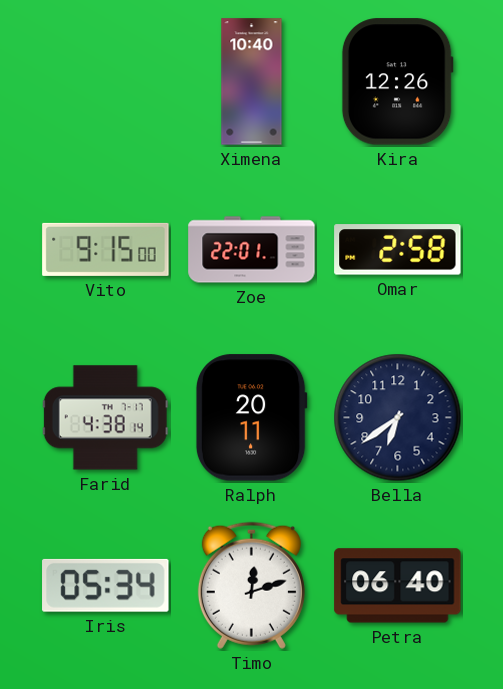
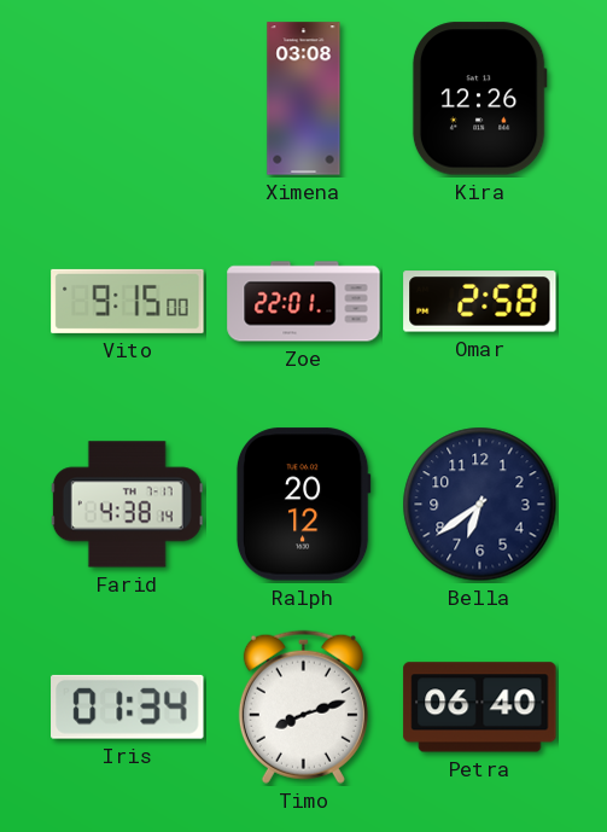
Ximena: 10:40 -> 03:08
Ralph: 20:11 -> 20:12
Iris: 05:34 -> 01:34
Timo: 12:12 -> 8:12
